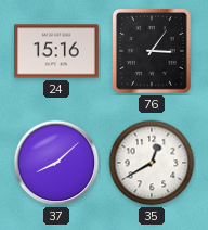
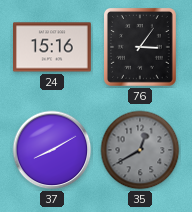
37: 8:08 -> 8:10
35 dial: white -> grey
